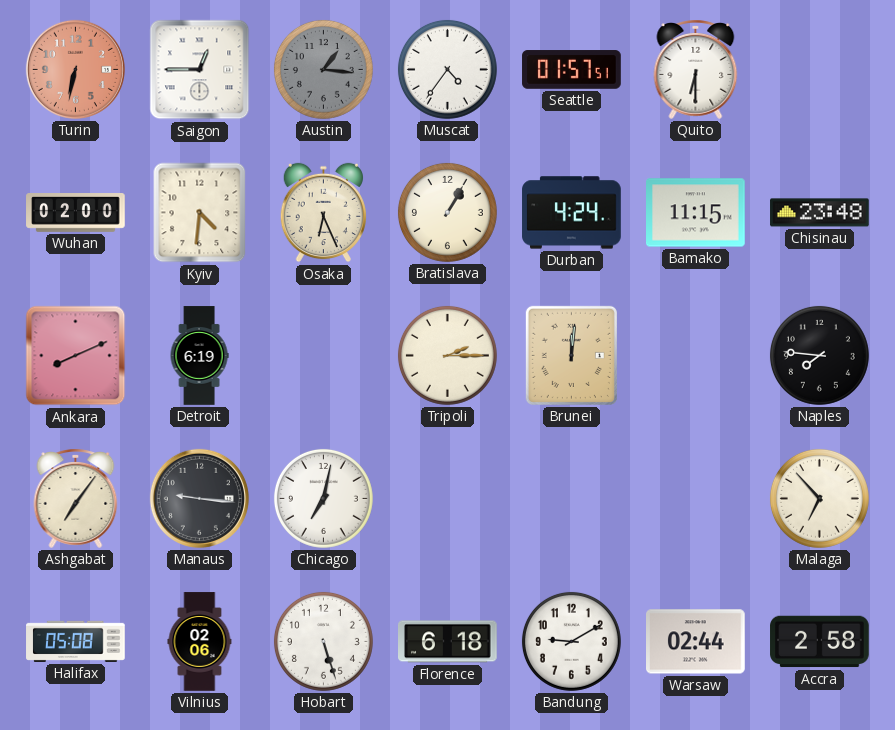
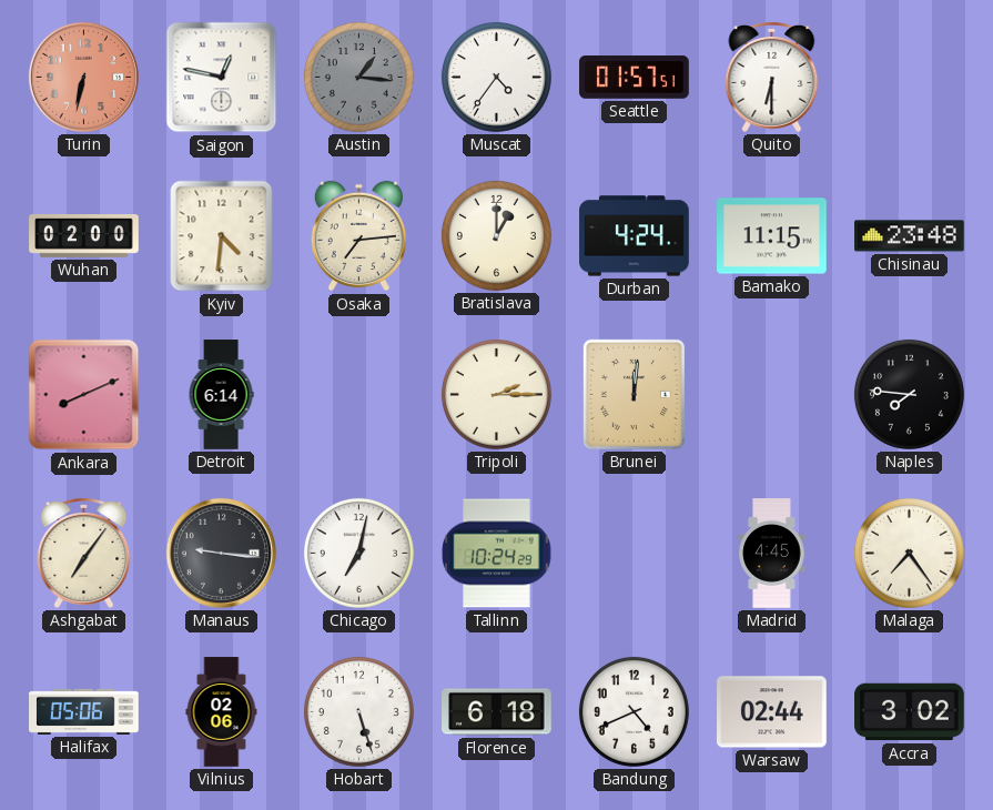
Saigon: 12:45 -> 12:47
Osaka: 6:26 -> 7:14
Bratislava: 1:05 -> 1:00
Detroit: 6:19 -> 6:14
Tallinn: none -> 10:24
Madrid: none -> 4:45
Malaga: 6:53 -> 7:24
Halifax: 05:08 -> 05:06
Bandung: 9:10 -> 4:41
Accra: 2:58 -> 3:02
